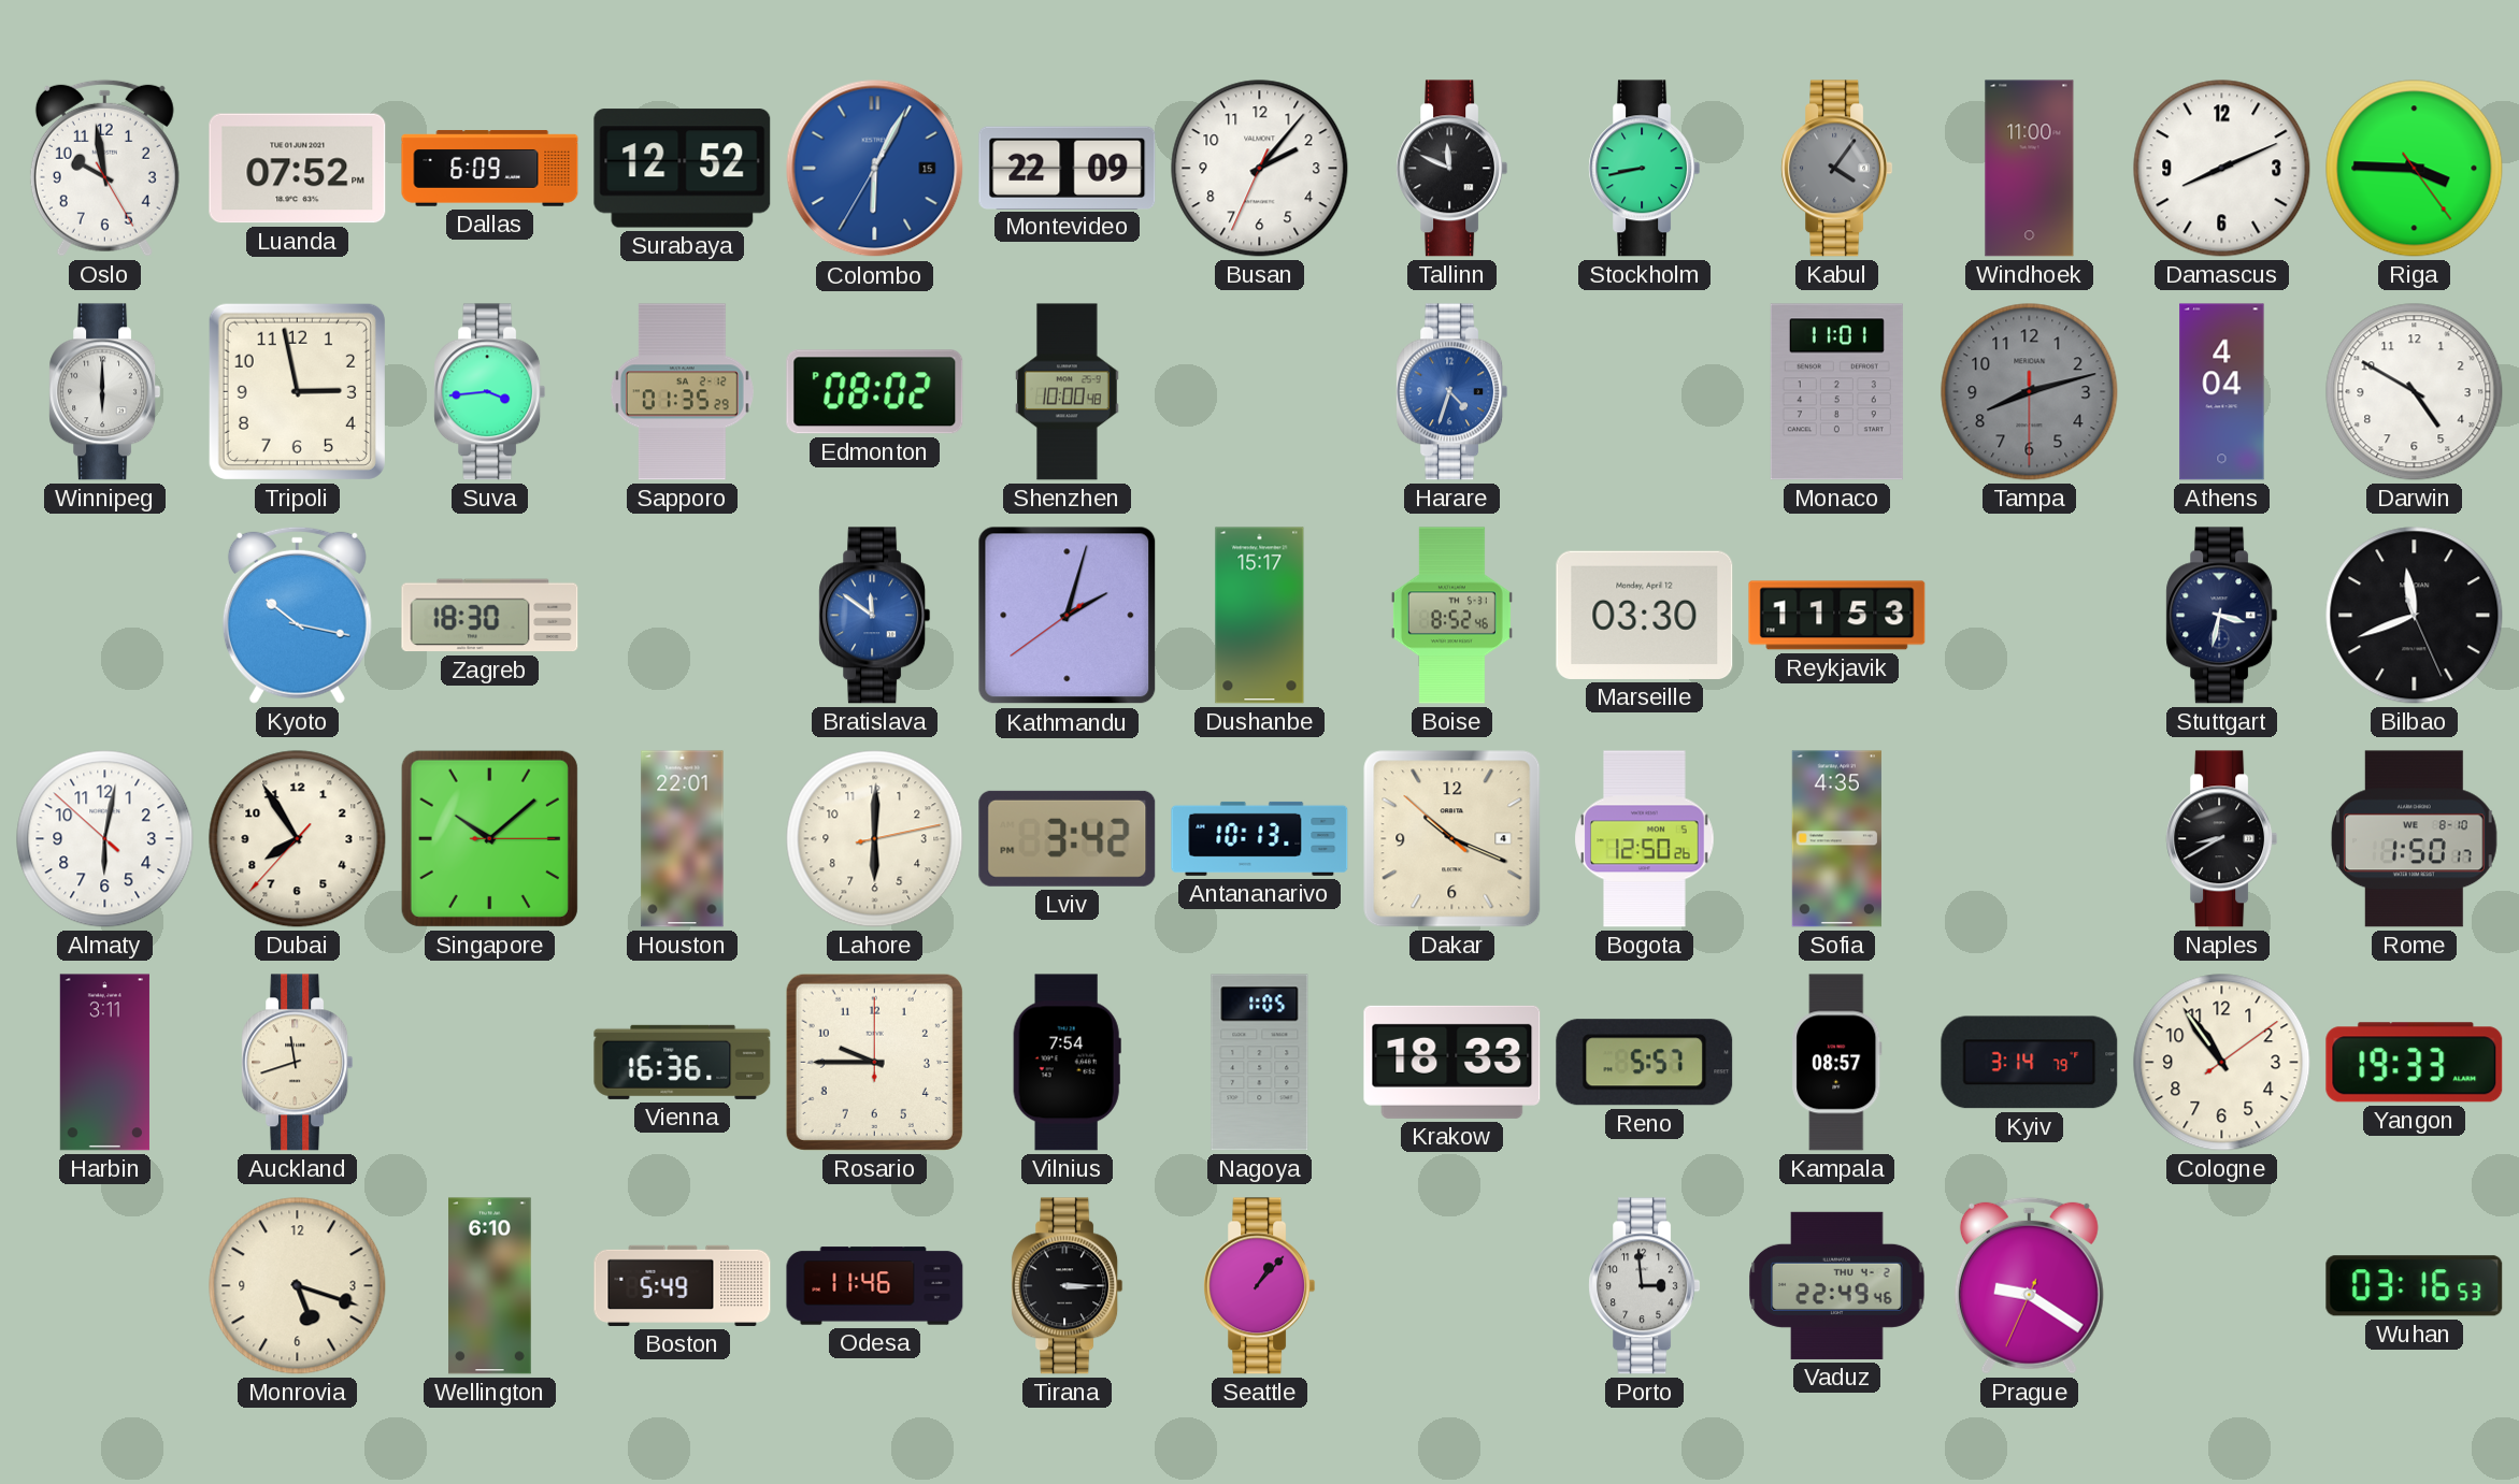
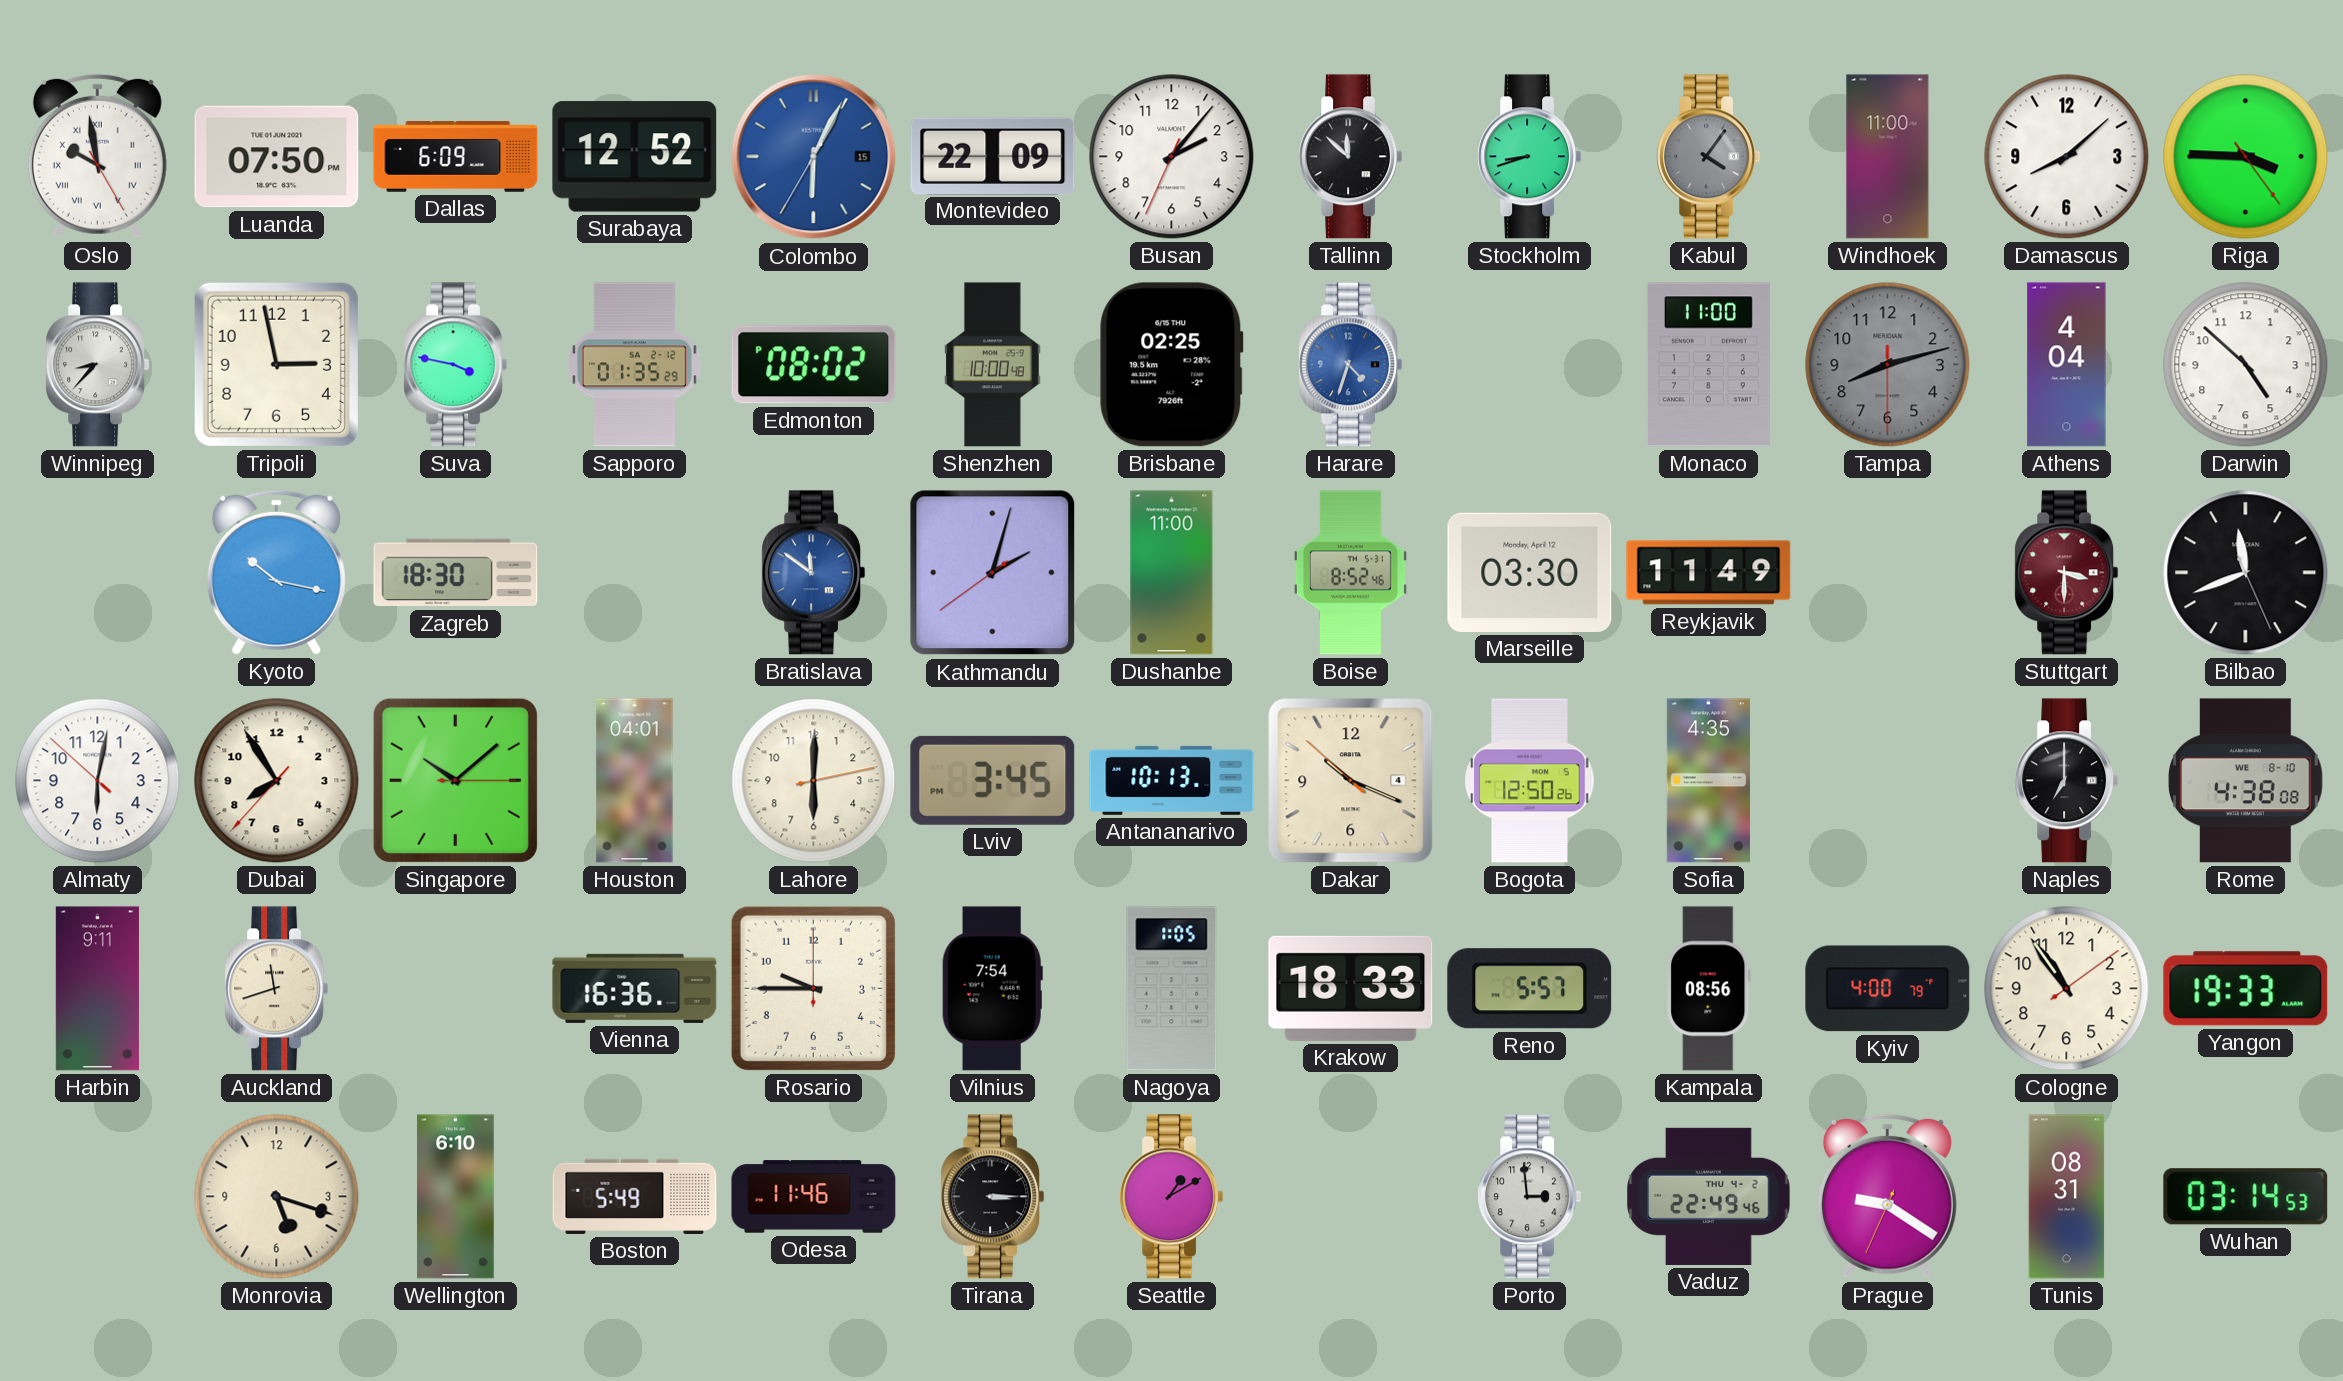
Oslo numerals: Arabic -> Roman
Luanda: 07:52 -> 07:50
Tallinn: 11:49 -> 11:52
Stockholm: 8:43 -> 8:42
Damascus: 8:11 -> 8:08
Winnipeg: 6:00 -> 8:37
Suva: 3:44 -> 3:47
Brisbane: none -> 02:25
Monaco: 11:01 -> 11:00
Darwin: 4:50 -> 4:52
Dushanbe: 15:17 -> 11:00
Reykjavik: 11:53 -> 11:49
Stuttgart: 3:32 -> 3:30
Stuttgart dial: navy -> burgundy
Houston: 22:01 -> 04:01
Lviv: 3:42 -> 3:45
Naples: 8:40 -> 7:00
Rome: 1:50 -> 4:38
Harbin: 3:11 -> 9:11
Kampala: 08:57 -> 08:56
Kyiv: 3:14 -> 4:00
Seattle: 1:07 -> 1:10
Tunis: none -> 08:31
Wuhan: 03:16 -> 03:14
